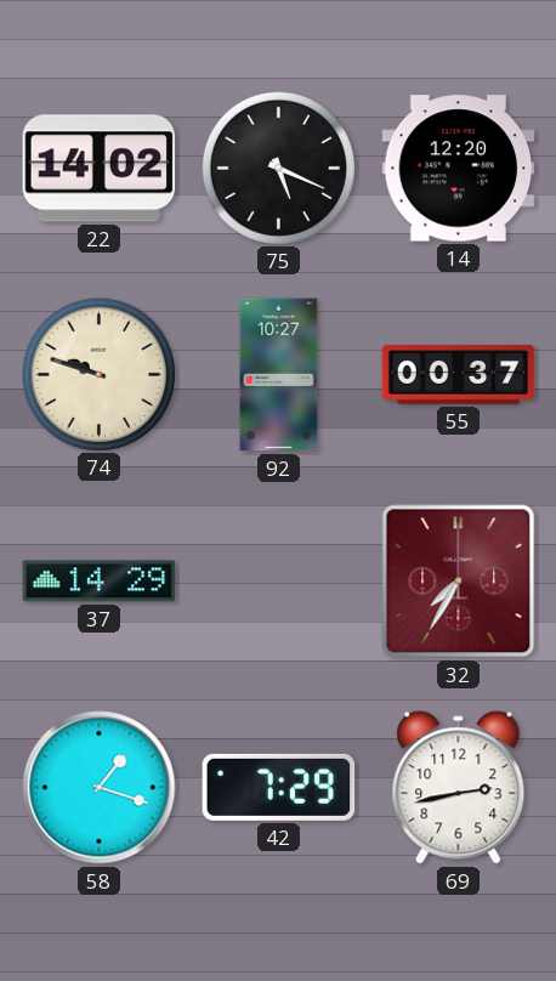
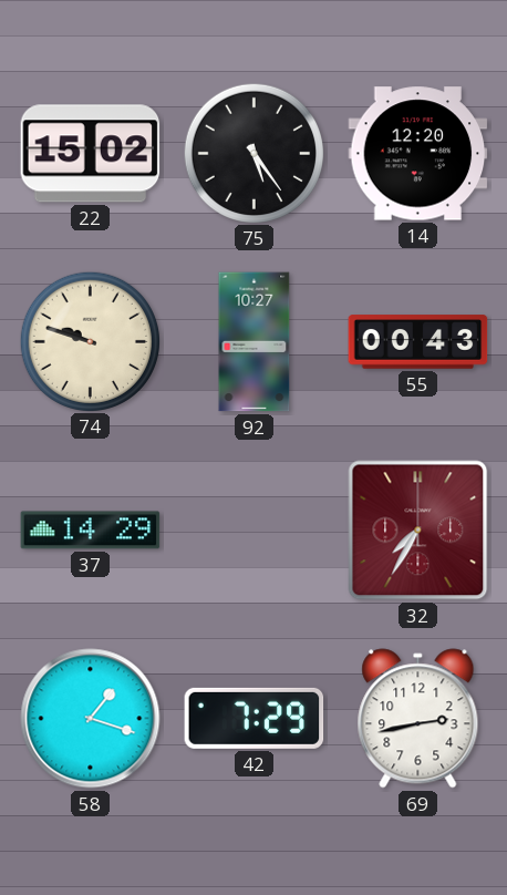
22: 14:02 -> 15:02
75: 5:19 -> 5:24
55: 00:37 -> 00:43
